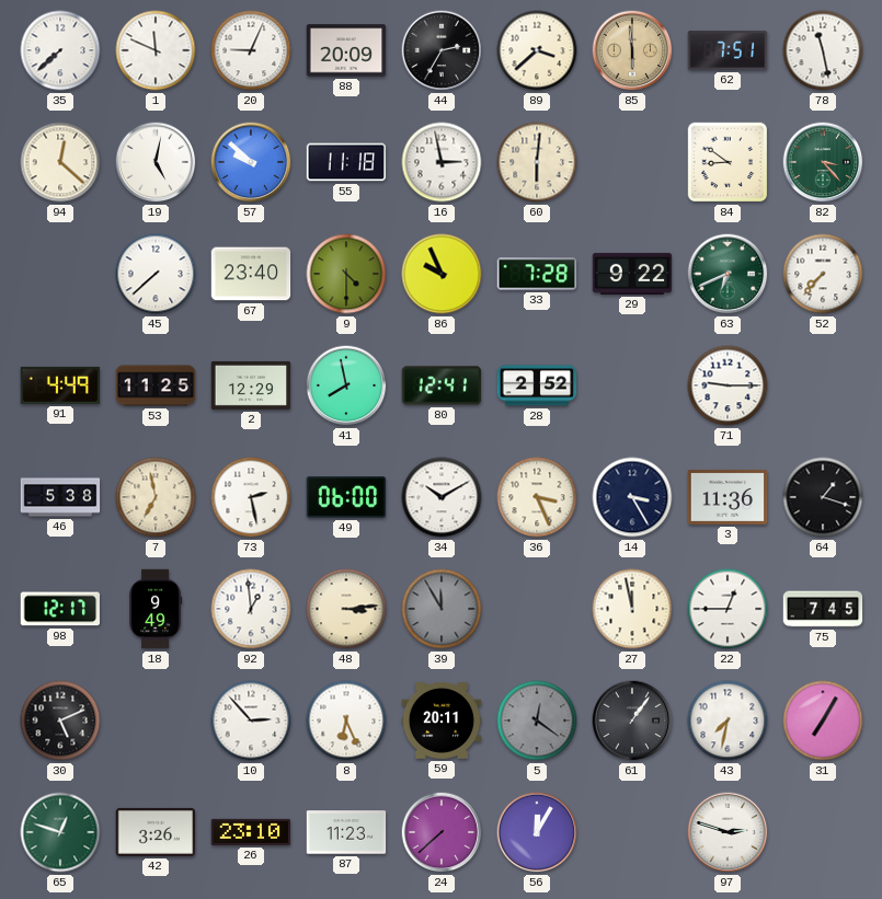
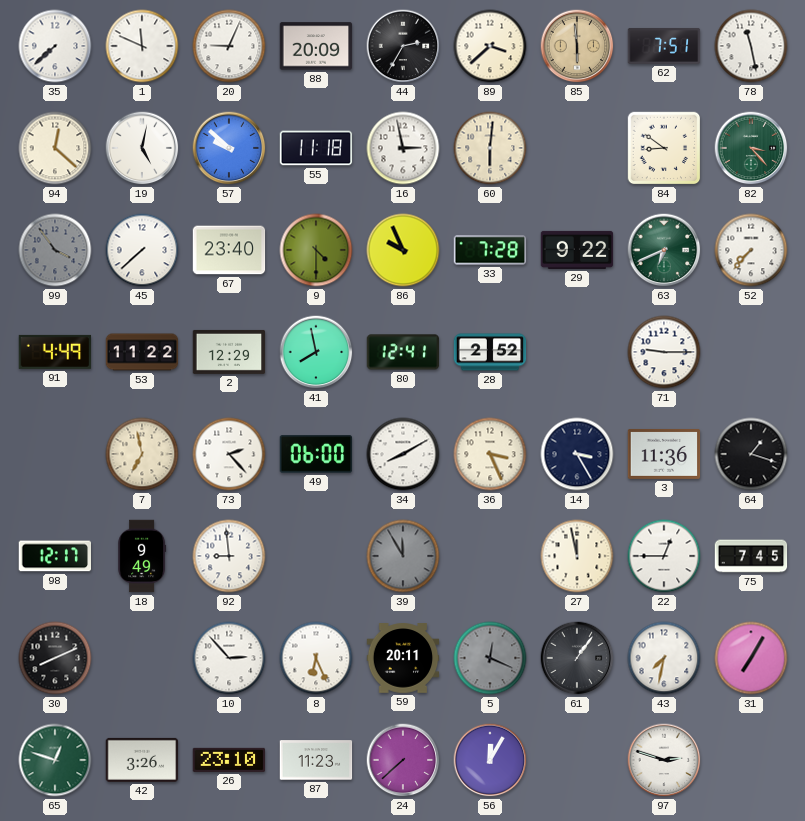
99: none -> 3:54
53: 11:25 -> 11:22
46: 5:38 -> none
73: 2:28 -> 2:23
34: 10:10 -> 8:10
92: 12:59 -> 8:59
48: 3:14 -> none
30: 5:11 -> 8:11
5: 12:21 -> 12:19
